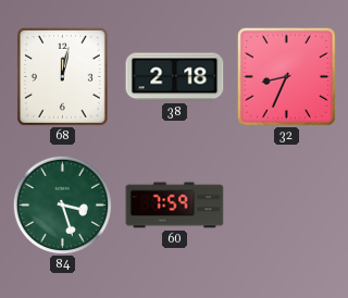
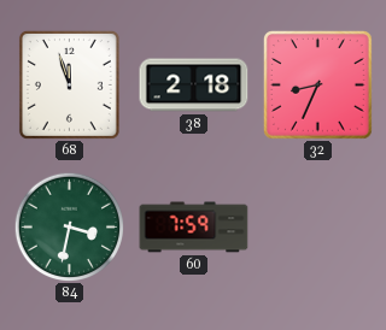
68: 12:02 -> 11:57
84: 3:27 -> 3:32
